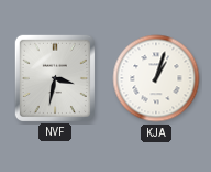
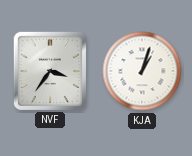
NVF: 3:32 -> 3:36
